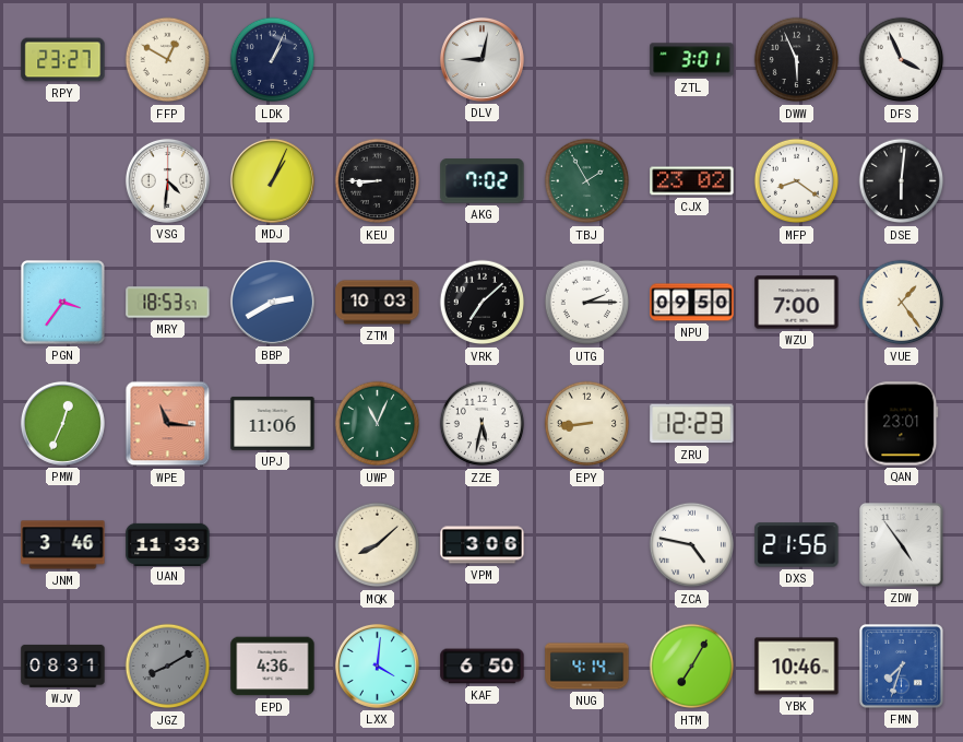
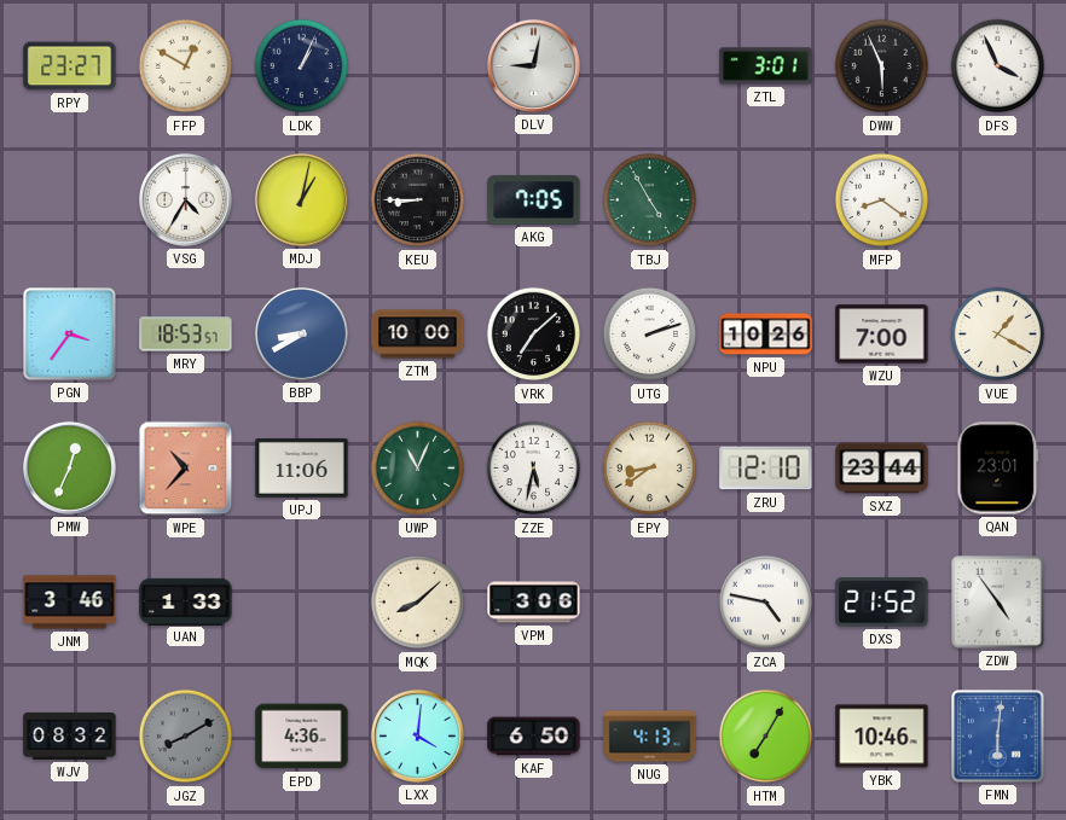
VSG: 4:31 -> 4:35
MDJ: 1:04 -> 1:02
AKG: 7:02 -> 7:05
TBJ: 1:55 -> 4:55
CJX: 23:02 -> none
DSE: 6:01 -> none
BBP: 2:40 -> 8:40
ZTM: 10:03 -> 10:00
UTG: 2:15 -> 2:12
NPU: 09:50 -> 10:26
VUE: 1:24 -> 1:20
WPE: 11:16 -> 10:37
EPY: 8:44 -> 8:39
ZRU: 12:23 -> 12:10
SXZ: none -> 23:44
UAN: 11:33 -> 1:33
DXS: 21:56 -> 21:52
WJV: 08:31 -> 08:32
NUG: 4:14 -> 4:13
FMN: 7:33 -> 6:01
